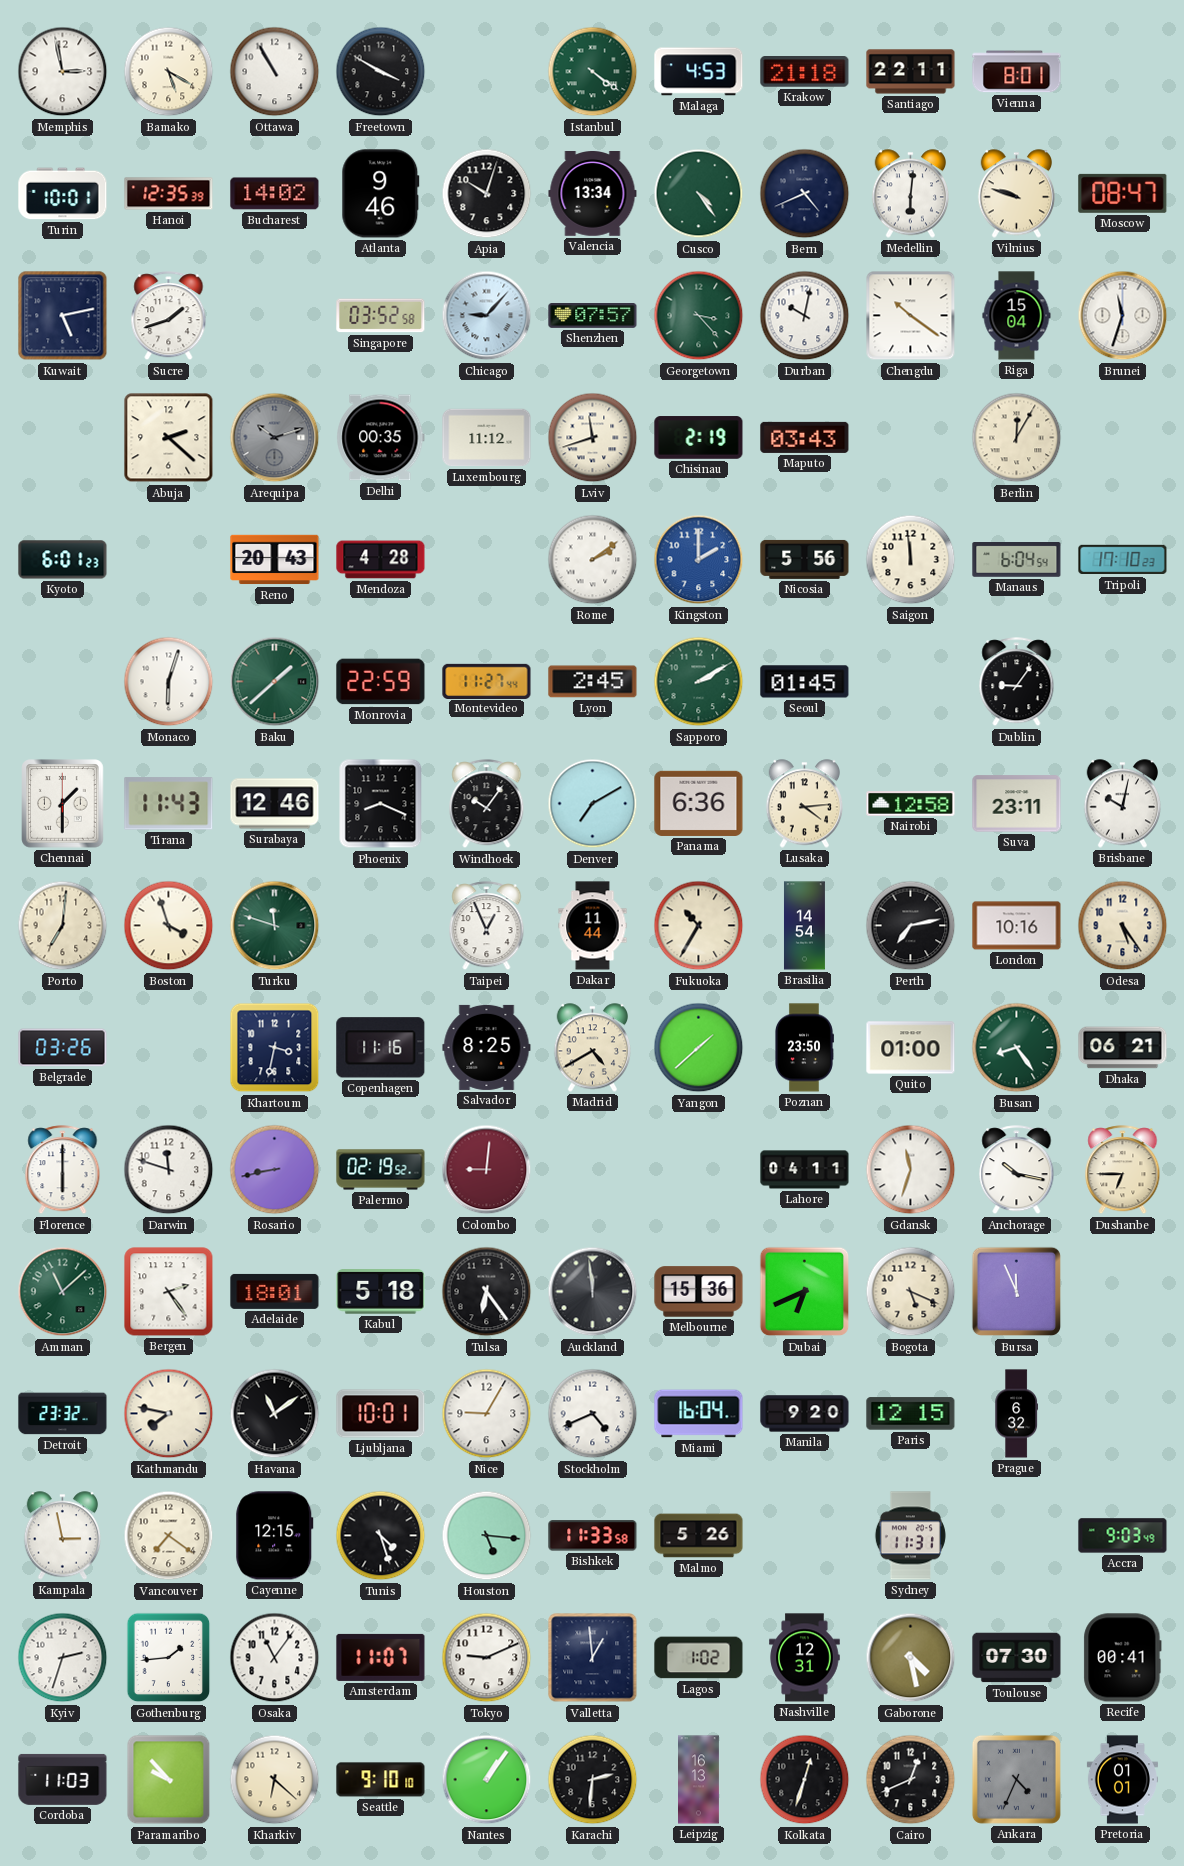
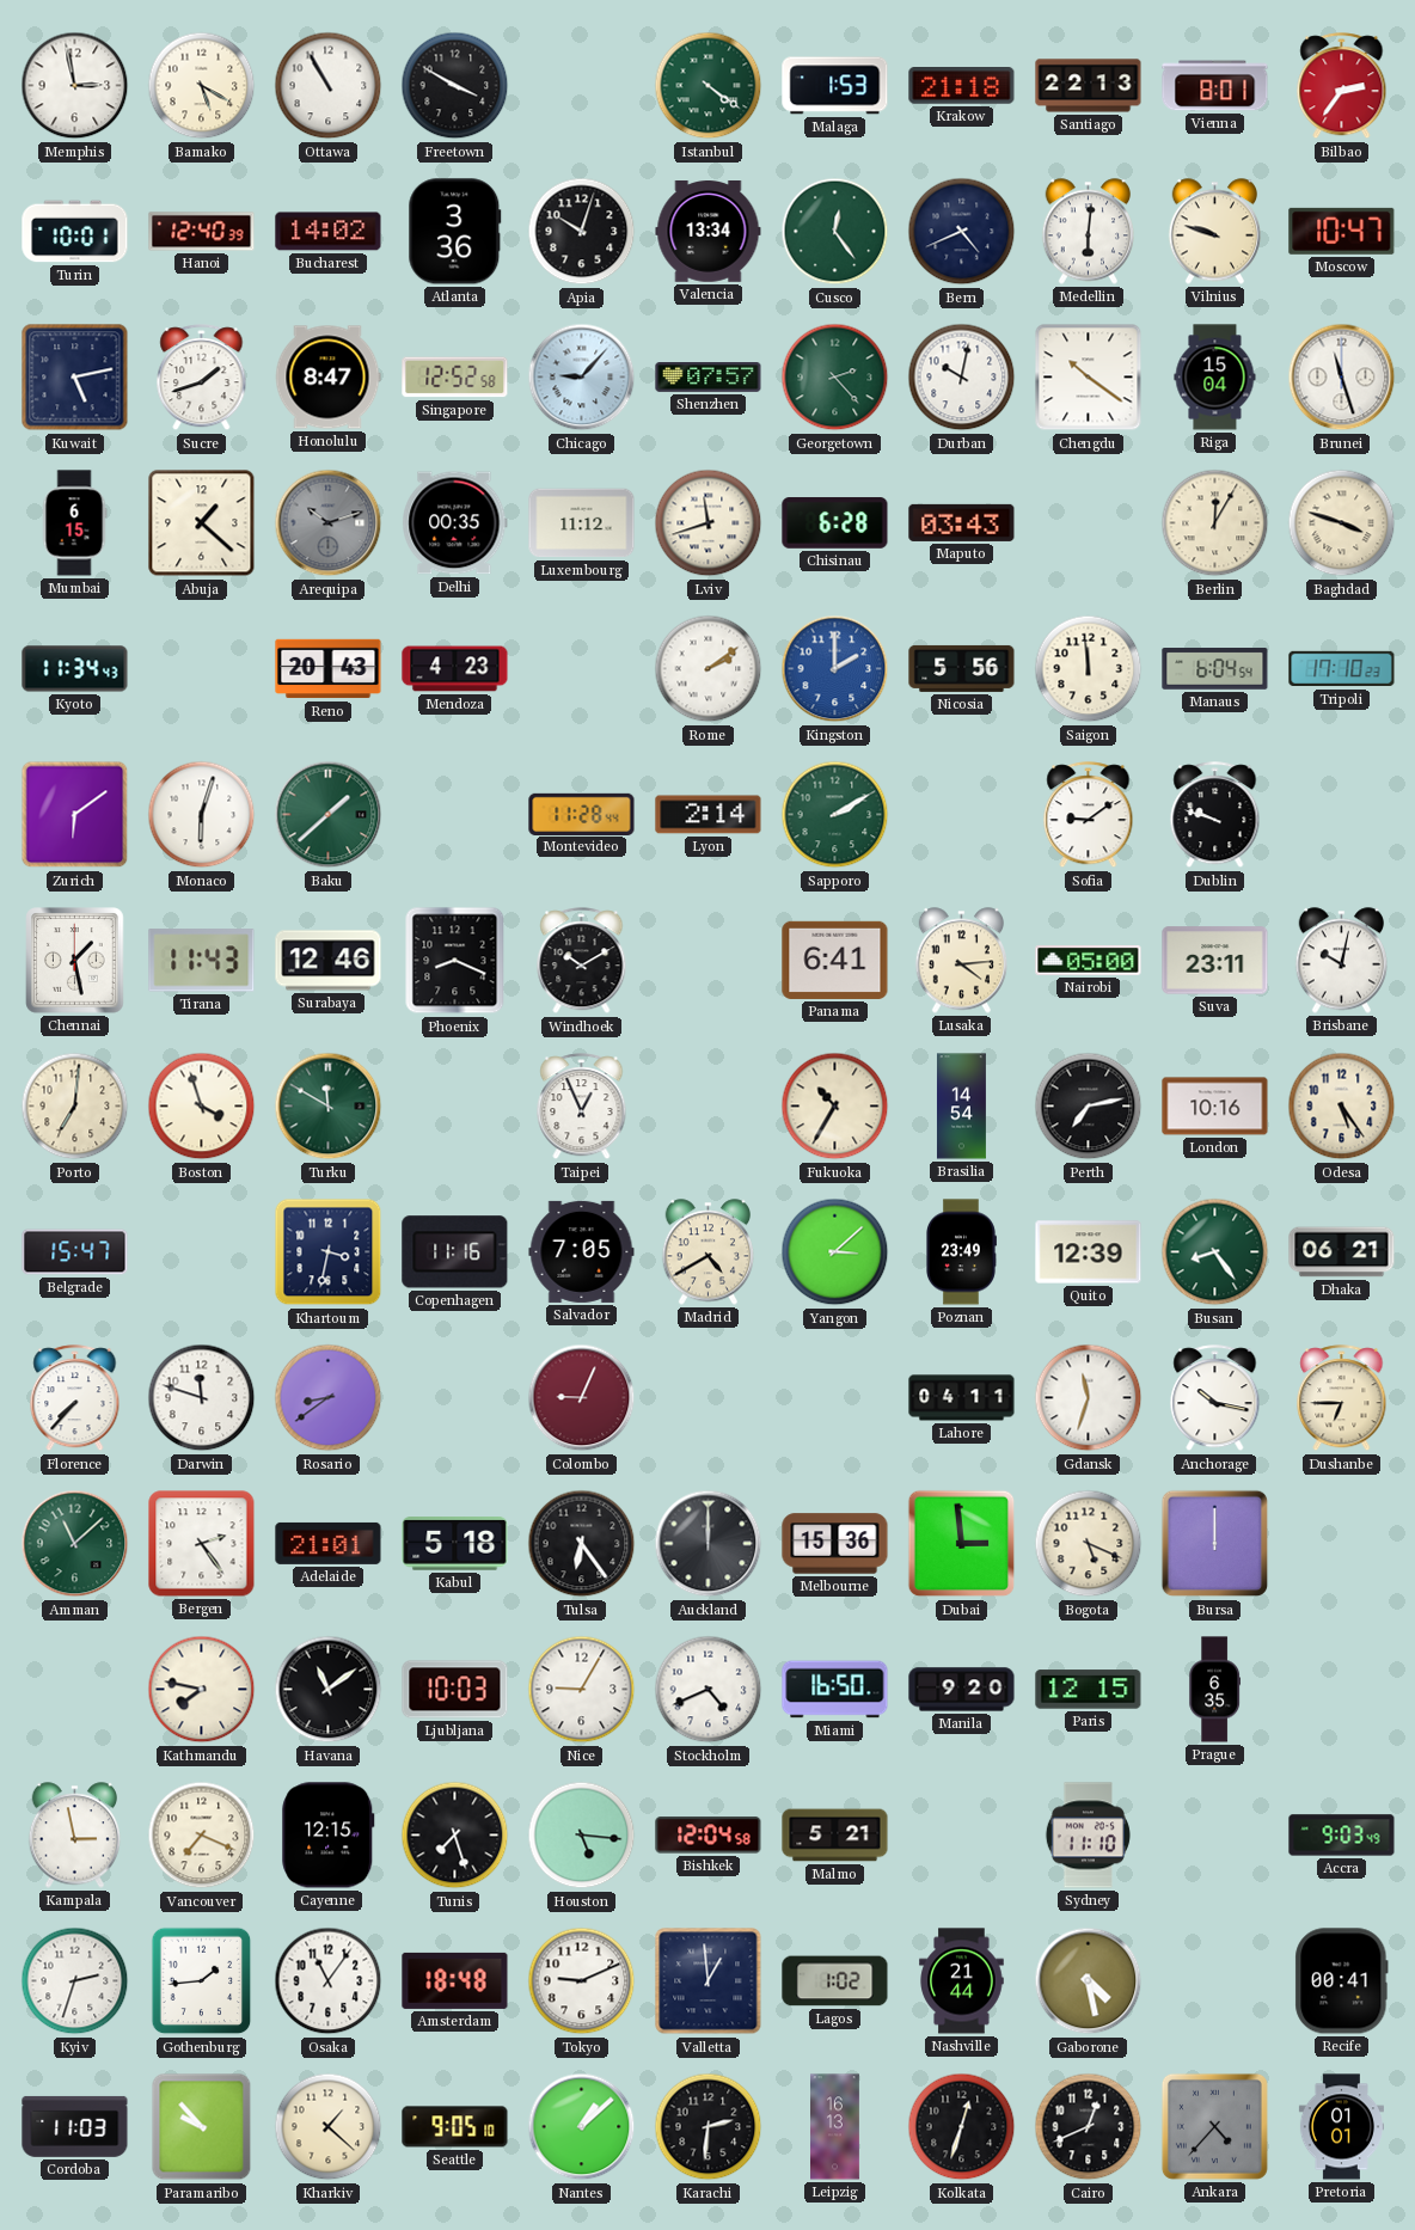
Malaga: 4:53 -> 1:53
Santiago: 22:11 -> 22:13
Bilbao: none -> 2:36
Hanoi: 12:35 -> 12:40
Atlanta: 9:46 -> 3:36
Cusco: 4:24 -> 12:24
Moscow: 08:47 -> 10:47
Honolulu: none -> 8:47
Singapore: 03:52 -> 12:52
Georgetown: 3:23 -> 2:23
Brunei: 11:33 -> 11:27
Mumbai: none -> 6:15
Abuja: 2:22 -> 1:22
Chisinau: 2:19 -> 6:28
Baghdad: none -> 3:48
Kyoto: 6:01 -> 11:34
Mendoza: 4:28 -> 4:23
Zurich: none -> 6:09
Monrovia: 22:59 -> none
Montevideo: 11:27 -> 11:28
Lyon: 2:45 -> 2:14
Seoul: 01:45 -> none
Sofia: none -> 9:09
Dublin: 9:06 -> 9:48
Chennai: 1:30 -> 1:28
Windhoek: 10:06 -> 10:10
Denver: 7:10 -> none
Panama: 6:36 -> 6:41
Nairobi: 12:58 -> 05:00
Turku: 11:48 -> 11:50
Dakar: 11:44 -> none
Belgrade: 03:26 -> 15:47
Salvador: 8:25 -> 7:05
Yangon: 1:38 -> 3:08
Poznan: 23:50 -> 23:49
Quito: 01:00 -> 12:39
Florence: 6:00 -> 7:37
Rosario: 8:43 -> 8:39
Palermo: 02:19 -> none
Colombo: 9:01 -> 9:04
Adelaide: 18:01 -> 21:01
Auckland: 11:59 -> 12:00
Dubai: 6:41 -> 2:59
Bursa: 11:56 -> 12:00
Detroit: 23:32 -> none
Ljubljana: 10:01 -> 10:03
Miami: 16:04 -> 16:50
Prague: 6:32 -> 6:35
Vancouver: 7:21 -> 7:19
Tunis: 4:27 -> 7:27
Bishkek: 11:33 -> 12:04
Malmo: 5:26 -> 5:21
Sydney: 11:31 -> 11:10
Amsterdam: 11:07 -> 18:48
Nashville: 12:31 -> 21:44
Toulouse: 07:30 -> none
Kharkiv: 6:22 -> 1:22
Seattle: 9:10 -> 9:05
Nantes: 1:06 -> 1:08
Ankara: 4:34 -> 4:37
